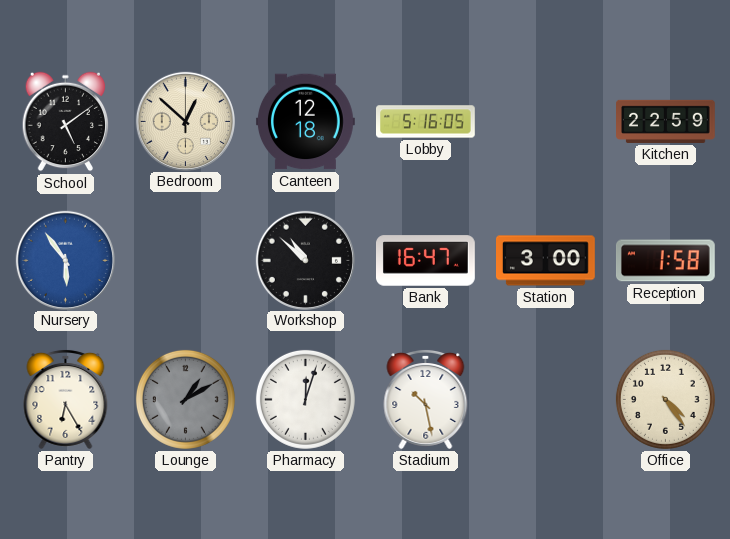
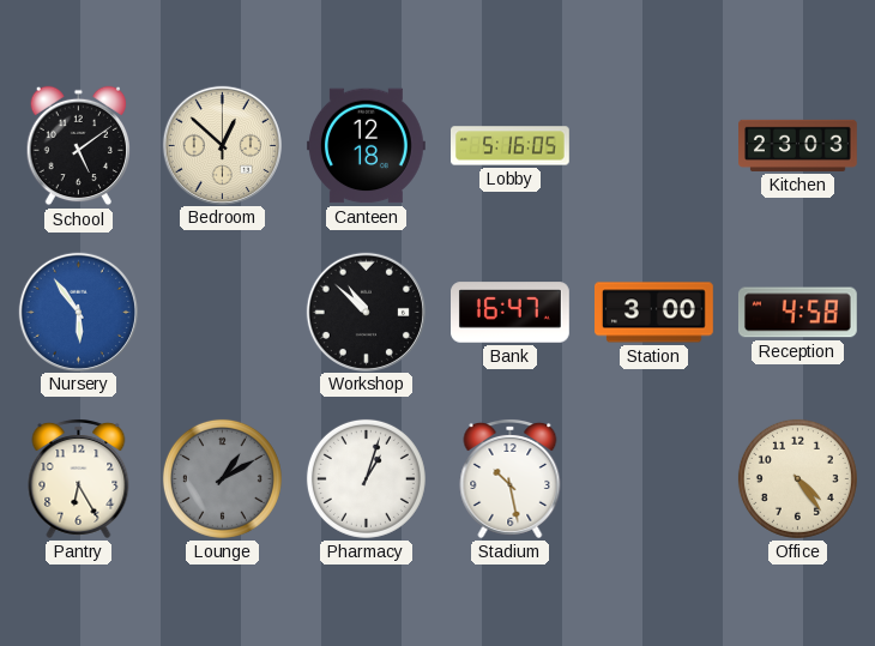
Kitchen: 22:59 -> 23:03
Reception: 1:58 -> 4:58
Pharmacy: 12:03 -> 1:03
